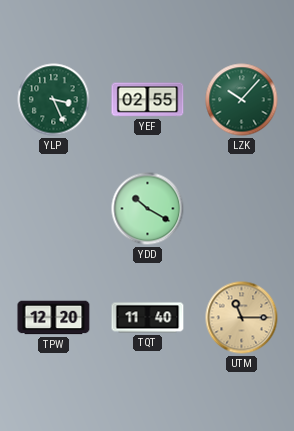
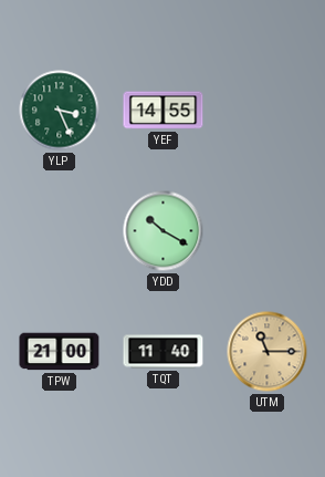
YEF: 02:55 -> 14:55
LZK: 10:07 -> none
TPW: 12:20 -> 21:00
